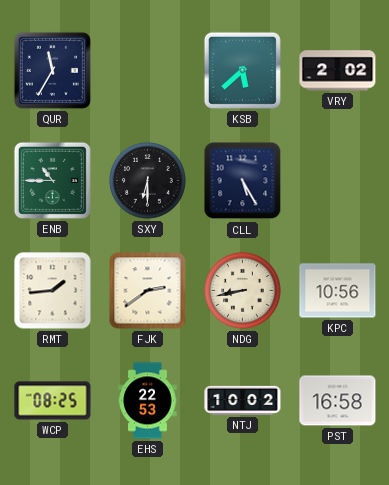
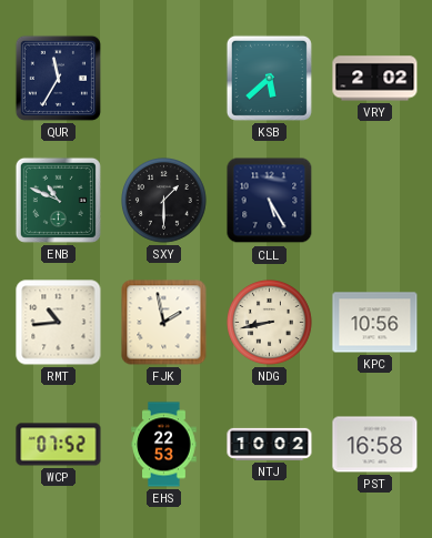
ENB: 10:45 -> 10:49
SXY: 6:30 -> 1:30
RMT: 1:44 -> 10:44
FJK: 2:39 -> 1:58
WCP: 08:25 -> 07:52
